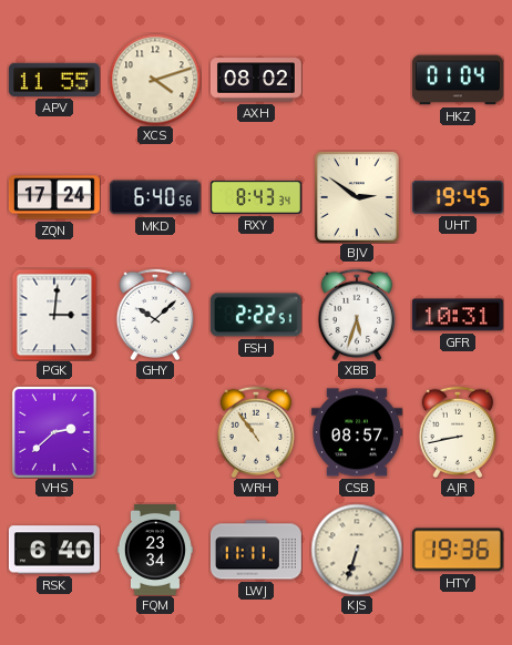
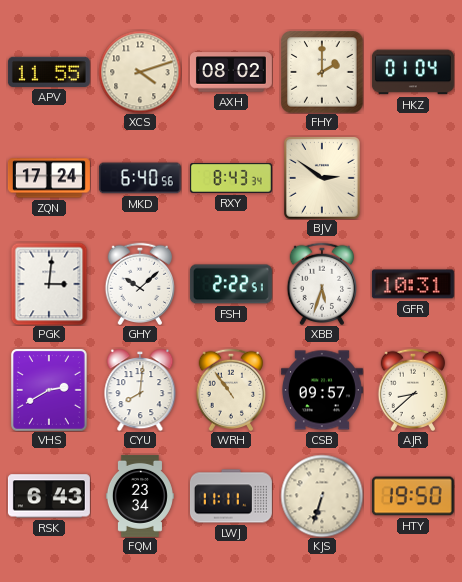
FHY: none -> 2:00
UHT: 19:45 -> none
VHS: 2:38 -> 2:40
CYU: none -> 8:01
CSB: 08:57 -> 09:57
AJR: 8:43 -> 8:38
RSK: 6:40 -> 6:43
HTY: 19:36 -> 19:50
